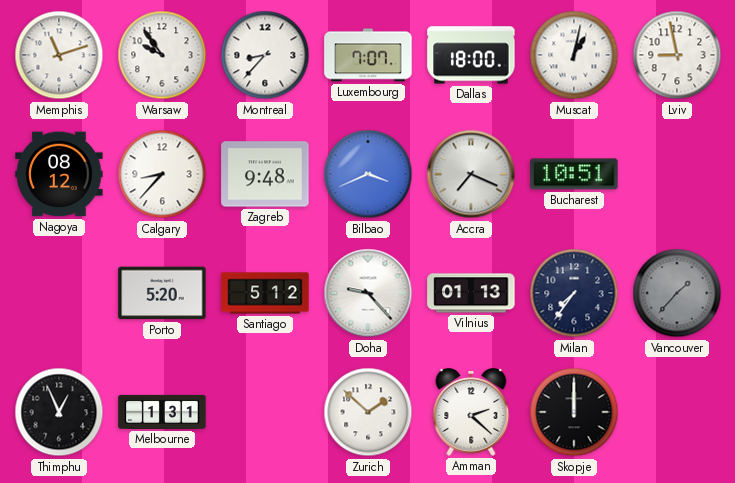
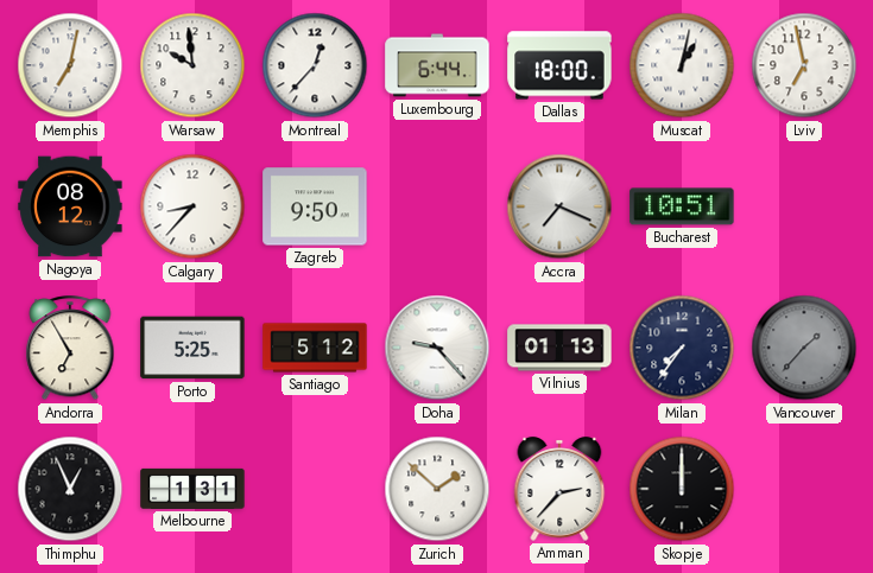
Memphis: 11:12 -> 7:02
Warsaw: 9:54 -> 9:59
Montreal: 8:37 -> 12:37
Luxembourg: 7:07 -> 6:44
Lviv: 8:58 -> 6:58
Zagreb: 9:48 -> 9:50
Bilbao: 3:41 -> none
Andorra: none -> 6:55
Porto: 5:20 -> 5:25
Amman: 2:22 -> 2:37
